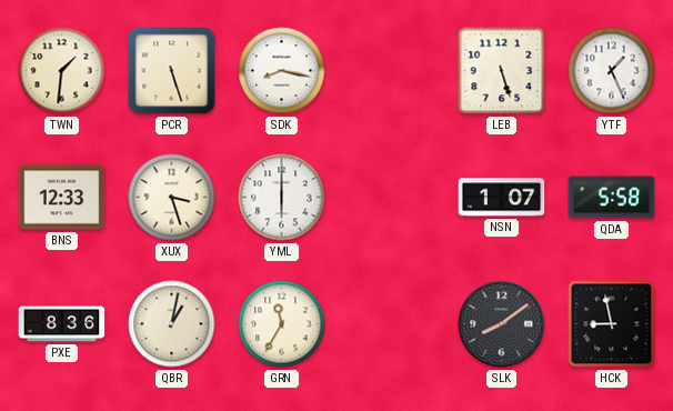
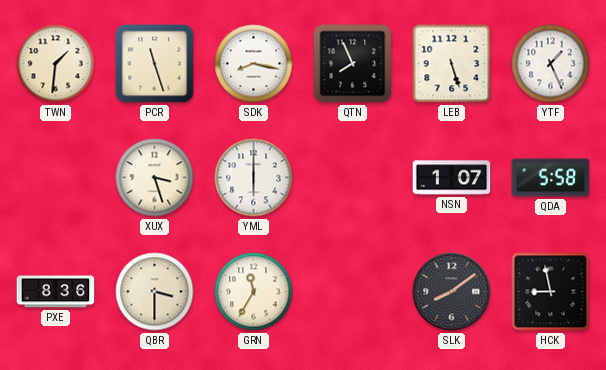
PCR: 5:27 -> 11:27
QTN: none -> 7:56
BNS: 12:33 -> none
QBR: 1:02 -> 3:30
